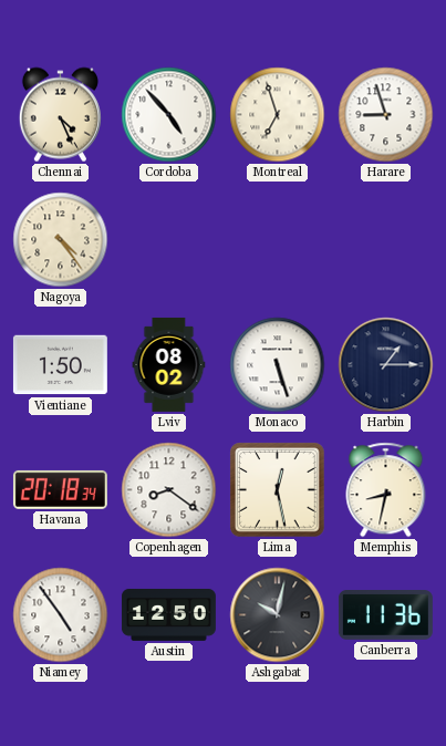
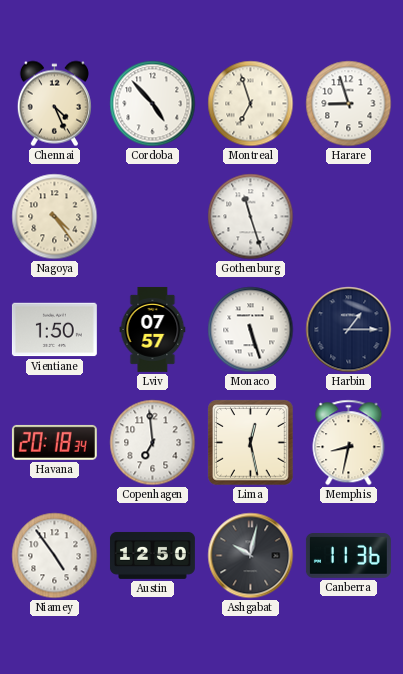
Gothenburg: none -> 11:27
Lviv: 08:02 -> 07:57
Copenhagen: 8:21 -> 6:59
